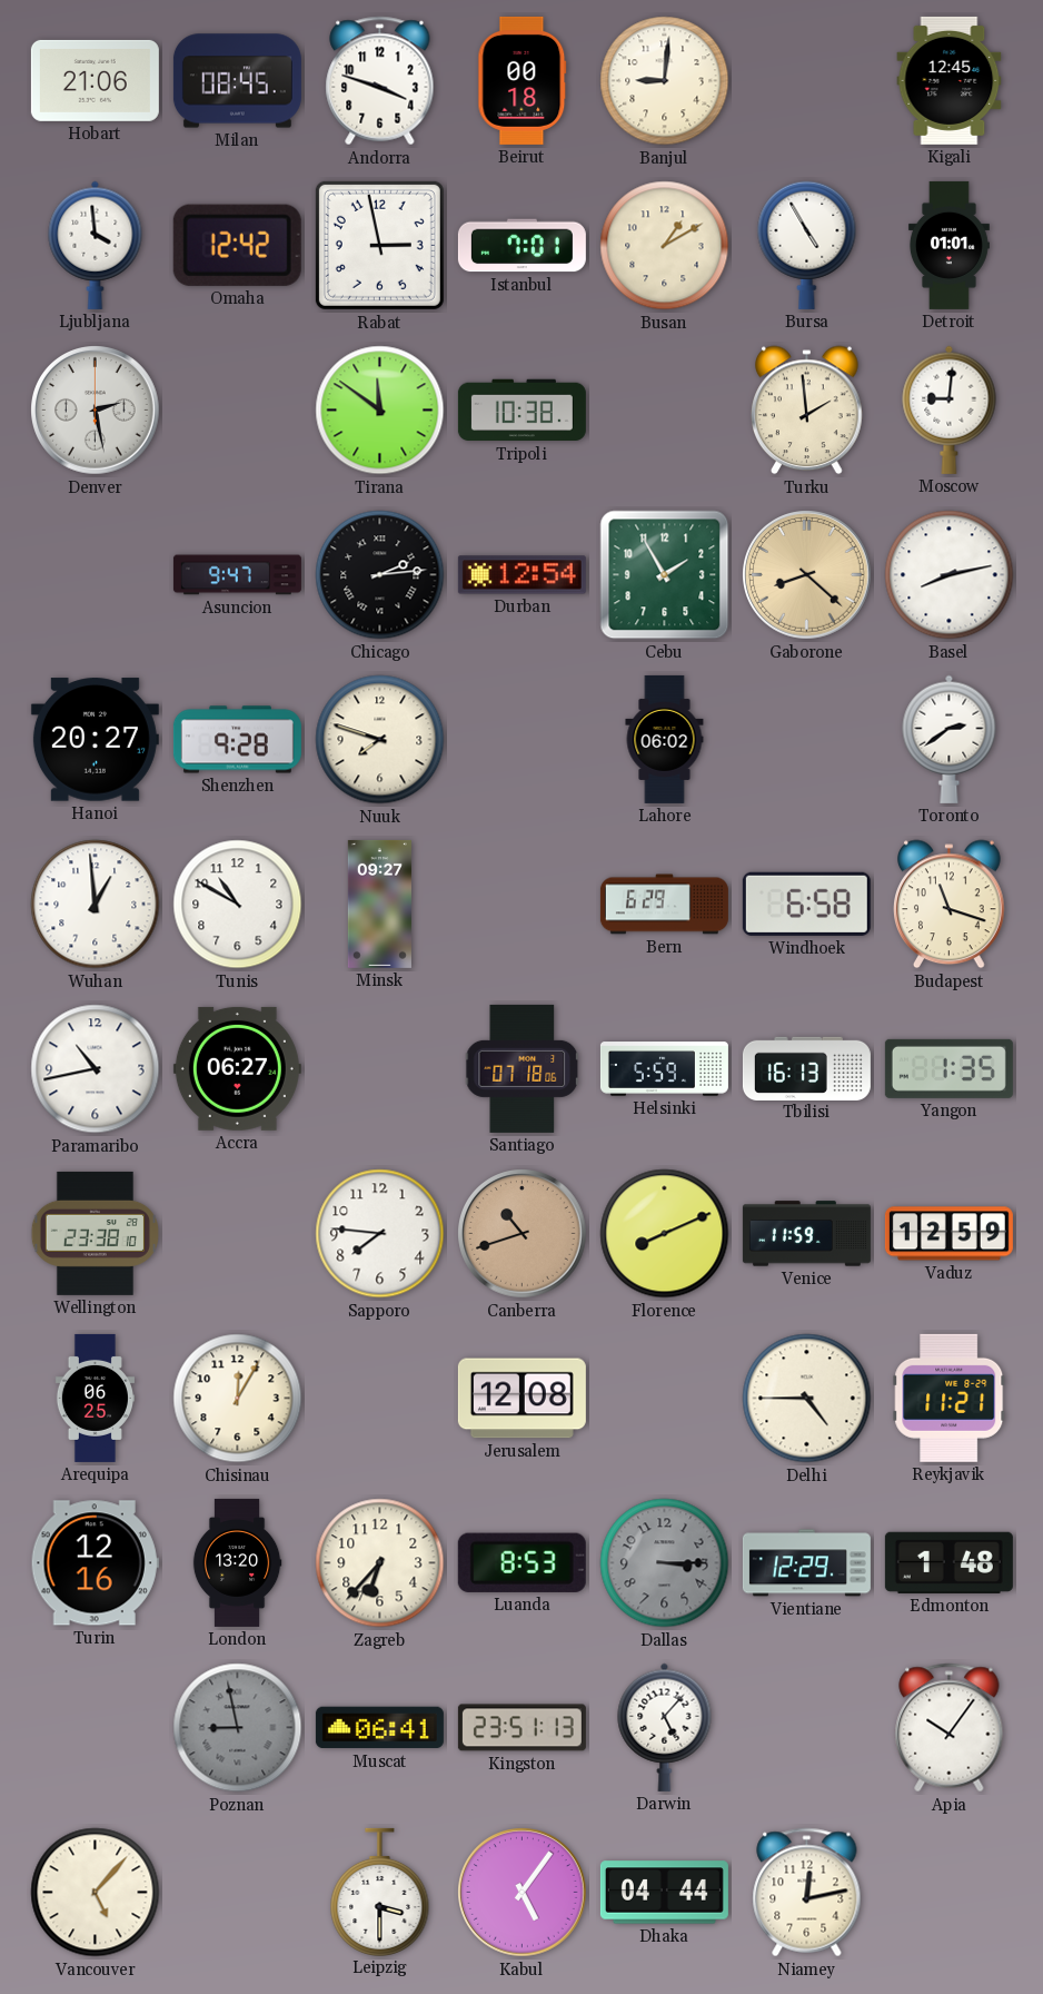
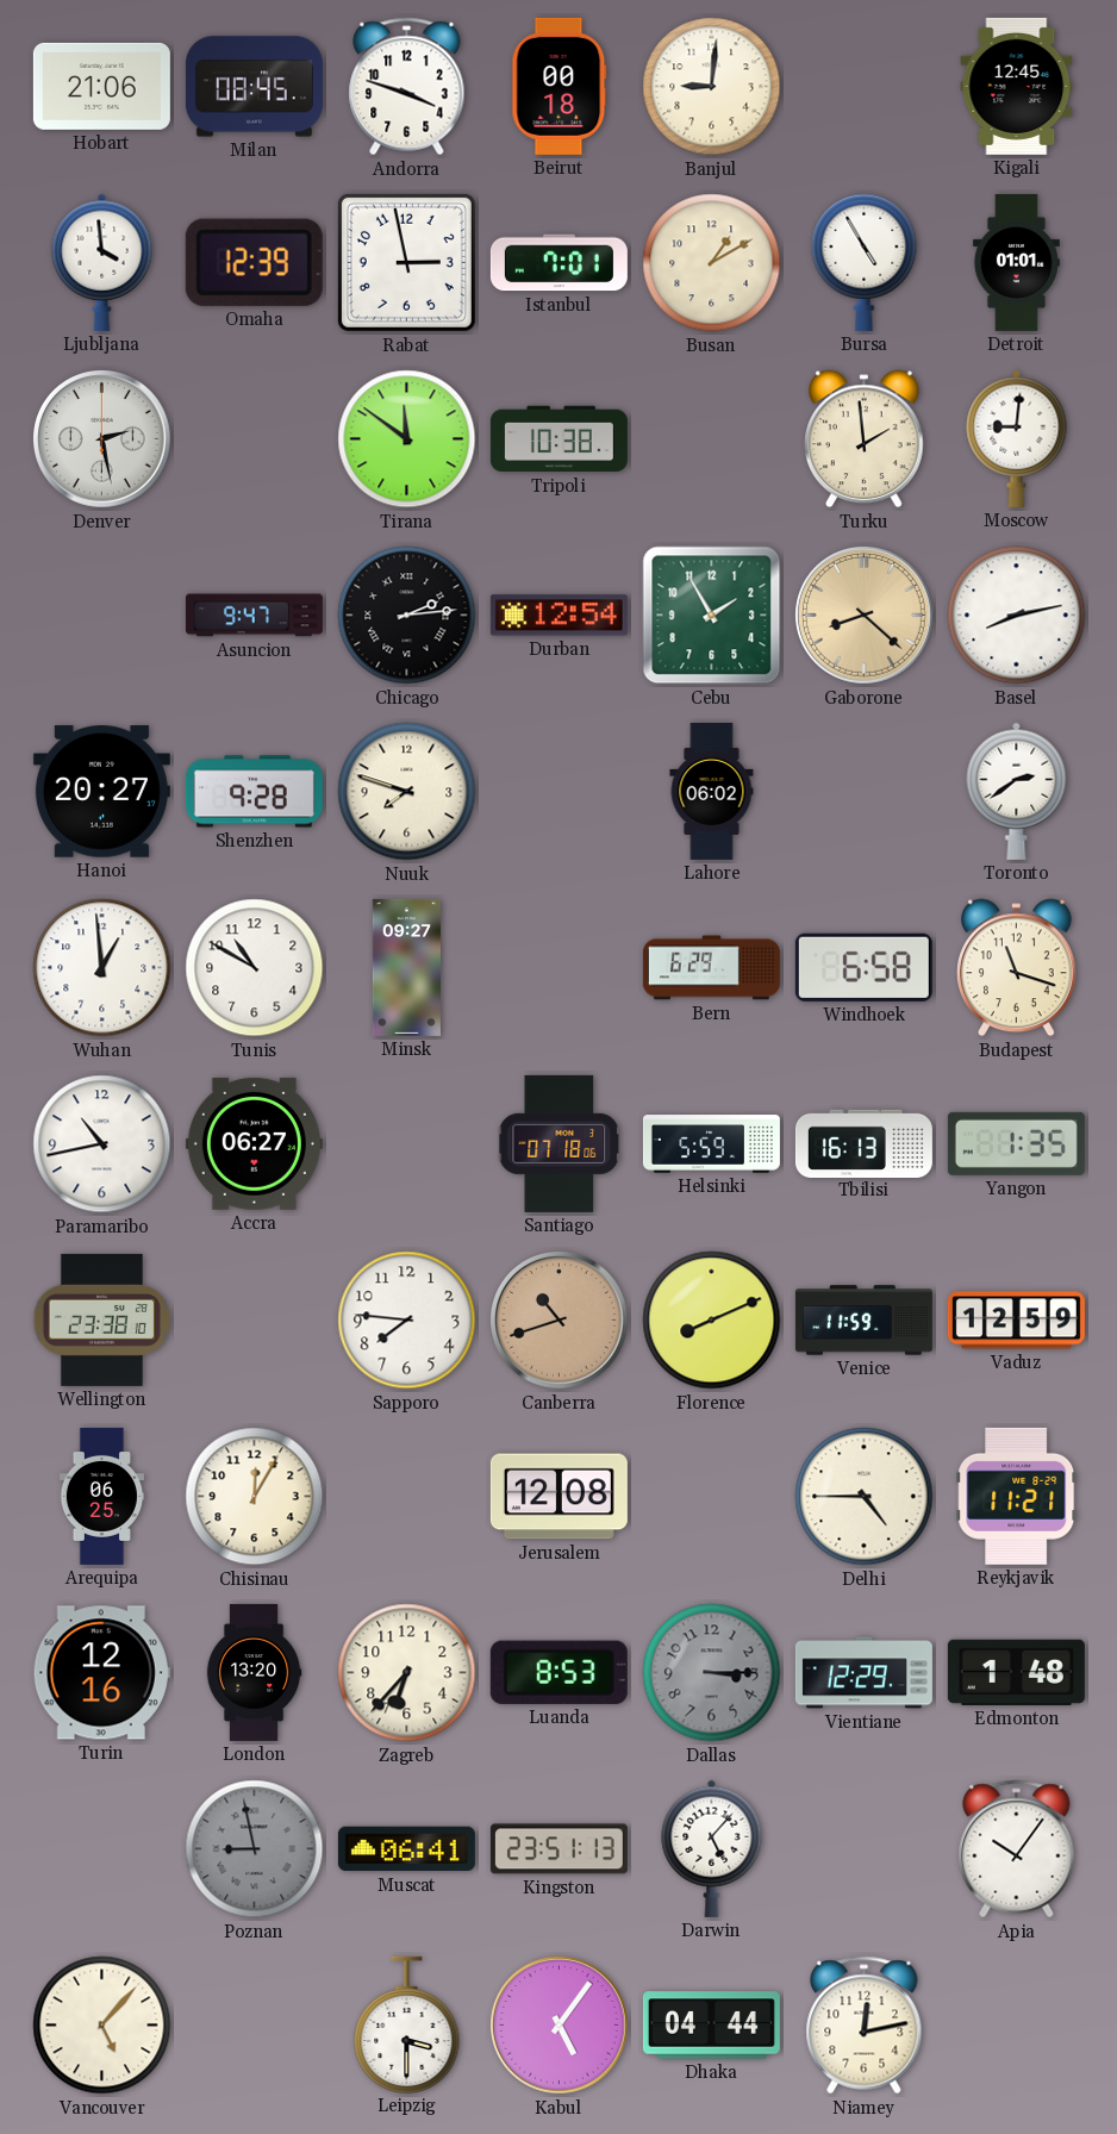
Omaha: 12:42 -> 12:39
